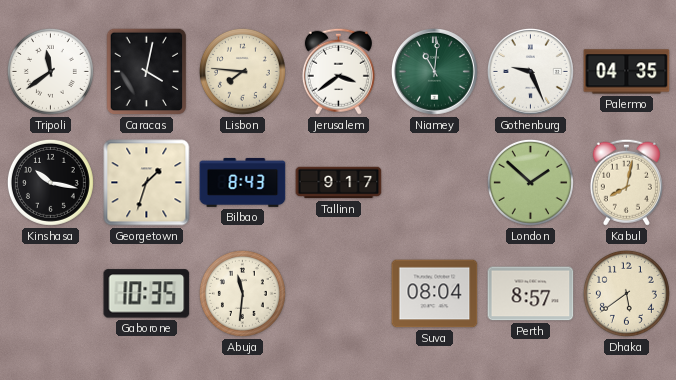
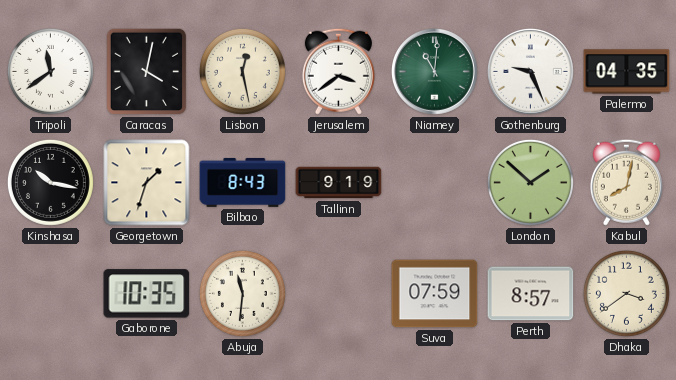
Lisbon: 7:46 -> 12:28
Tallinn: 9:17 -> 9:19
Suva: 08:04 -> 07:59
Dhaka: 5:39 -> 3:39
